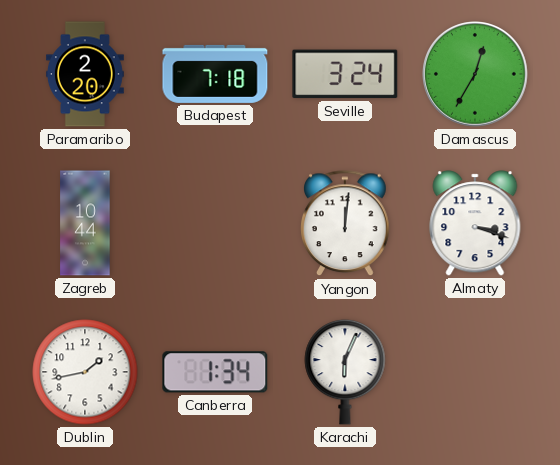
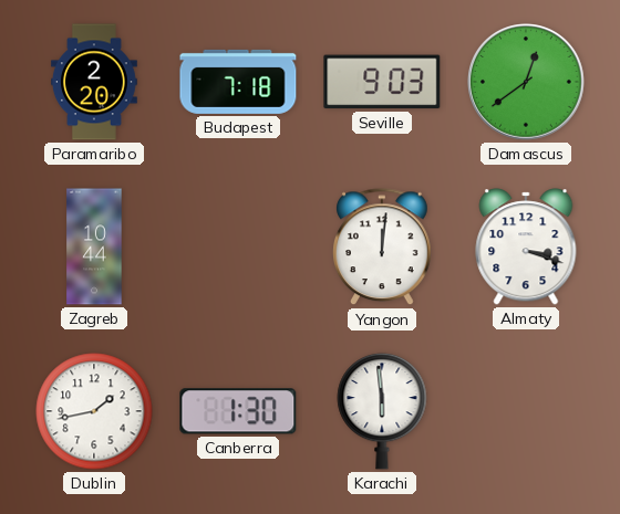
Seville: 3:24 -> 9:03
Damascus: 12:35 -> 12:39
Canberra: 1:34 -> 1:30
Karachi: 6:04 -> 5:59
